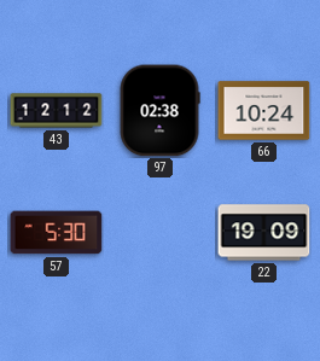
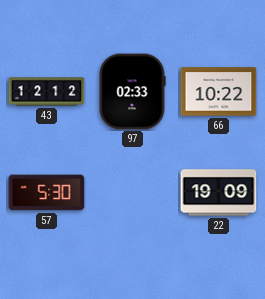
97: 02:38 -> 02:33
66: 10:24 -> 10:22
